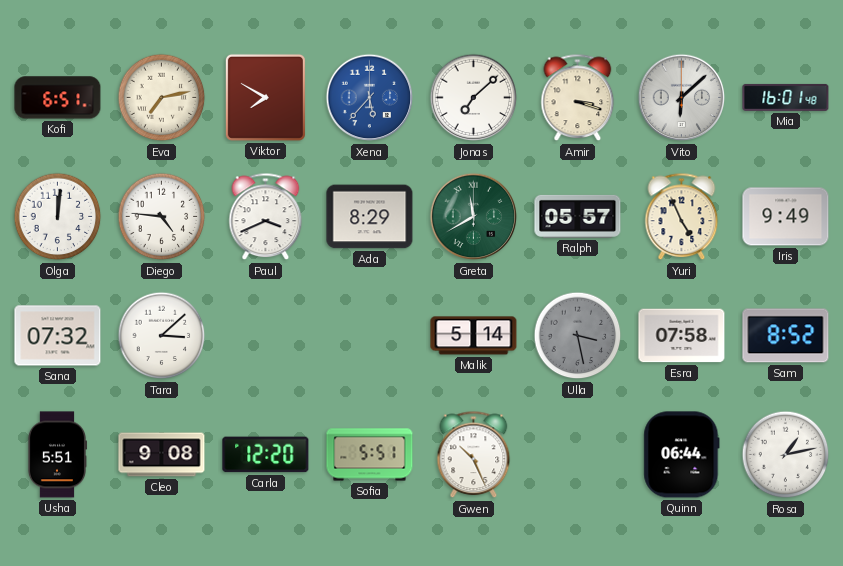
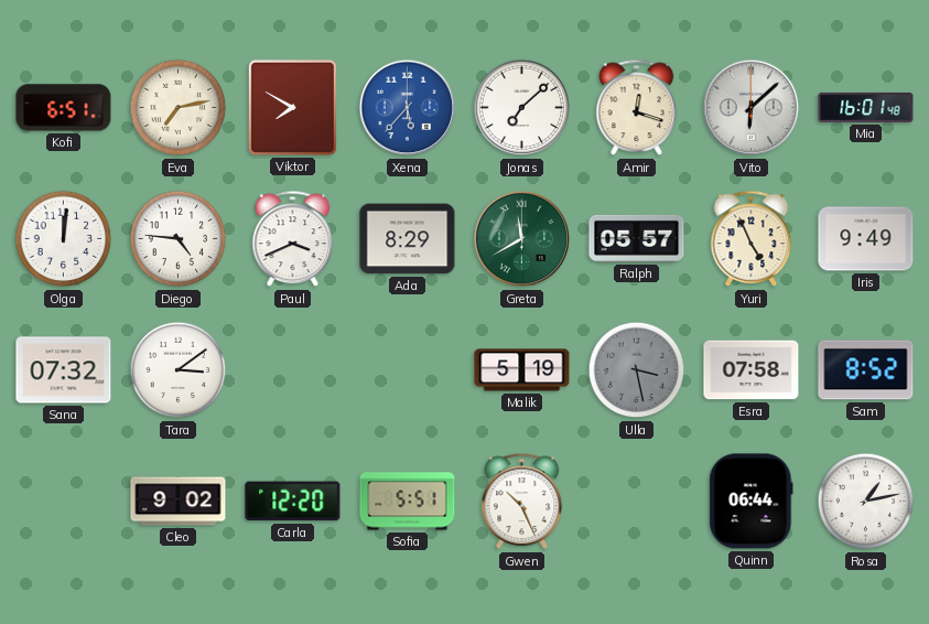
Amir: 3:18 -> 12:18
Tara: 3:08 -> 3:09
Malik: 5:14 -> 5:19
Usha: 5:51 -> none
Cleo: 9:08 -> 9:02
